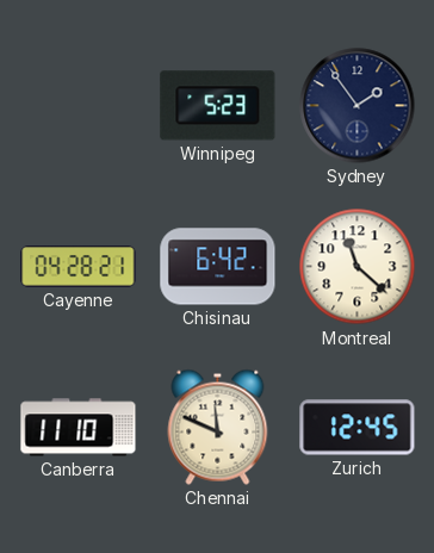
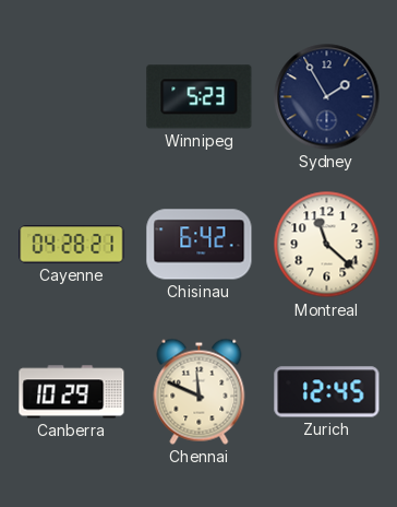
Sydney: 1:54 -> 1:55
Canberra: 11:10 -> 10:29
